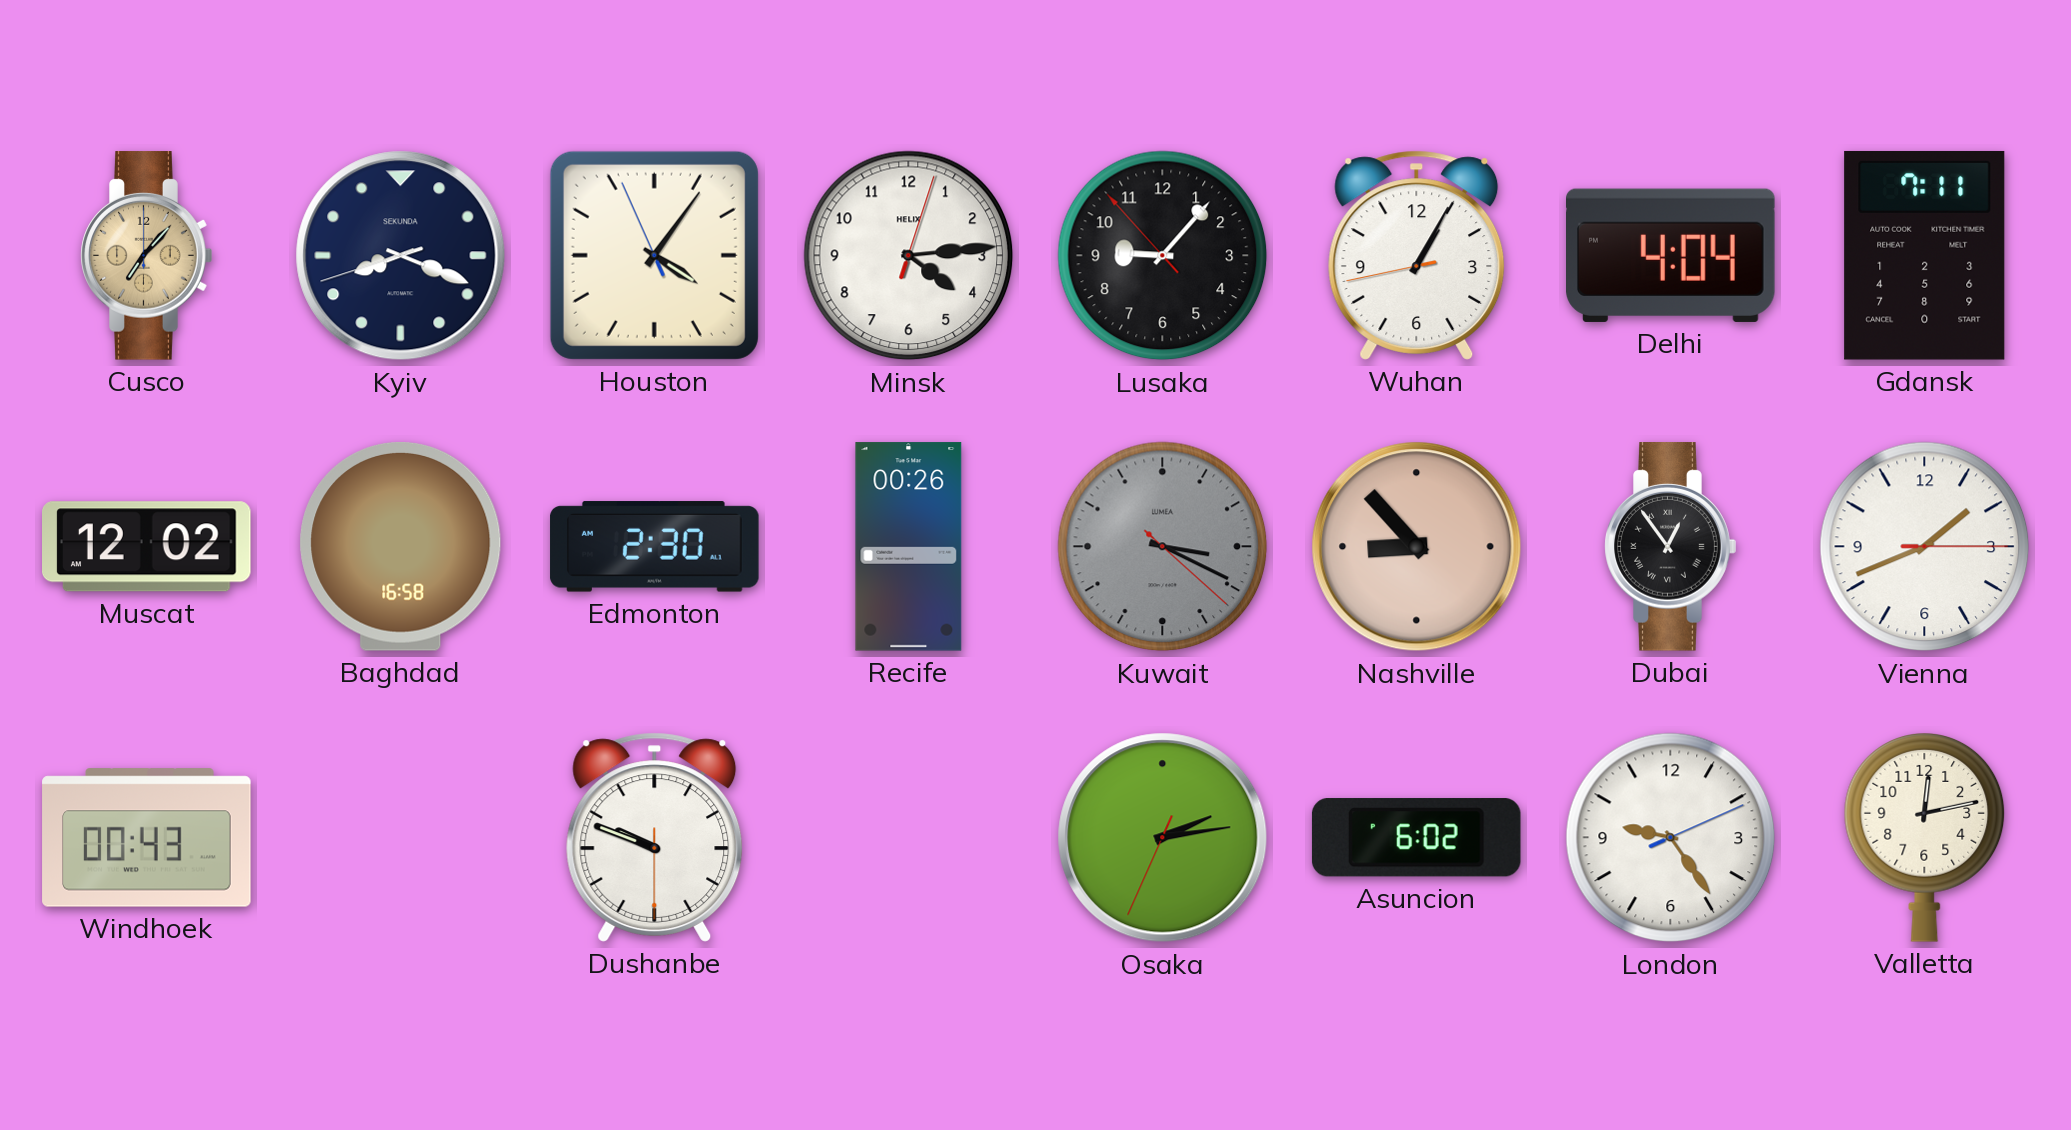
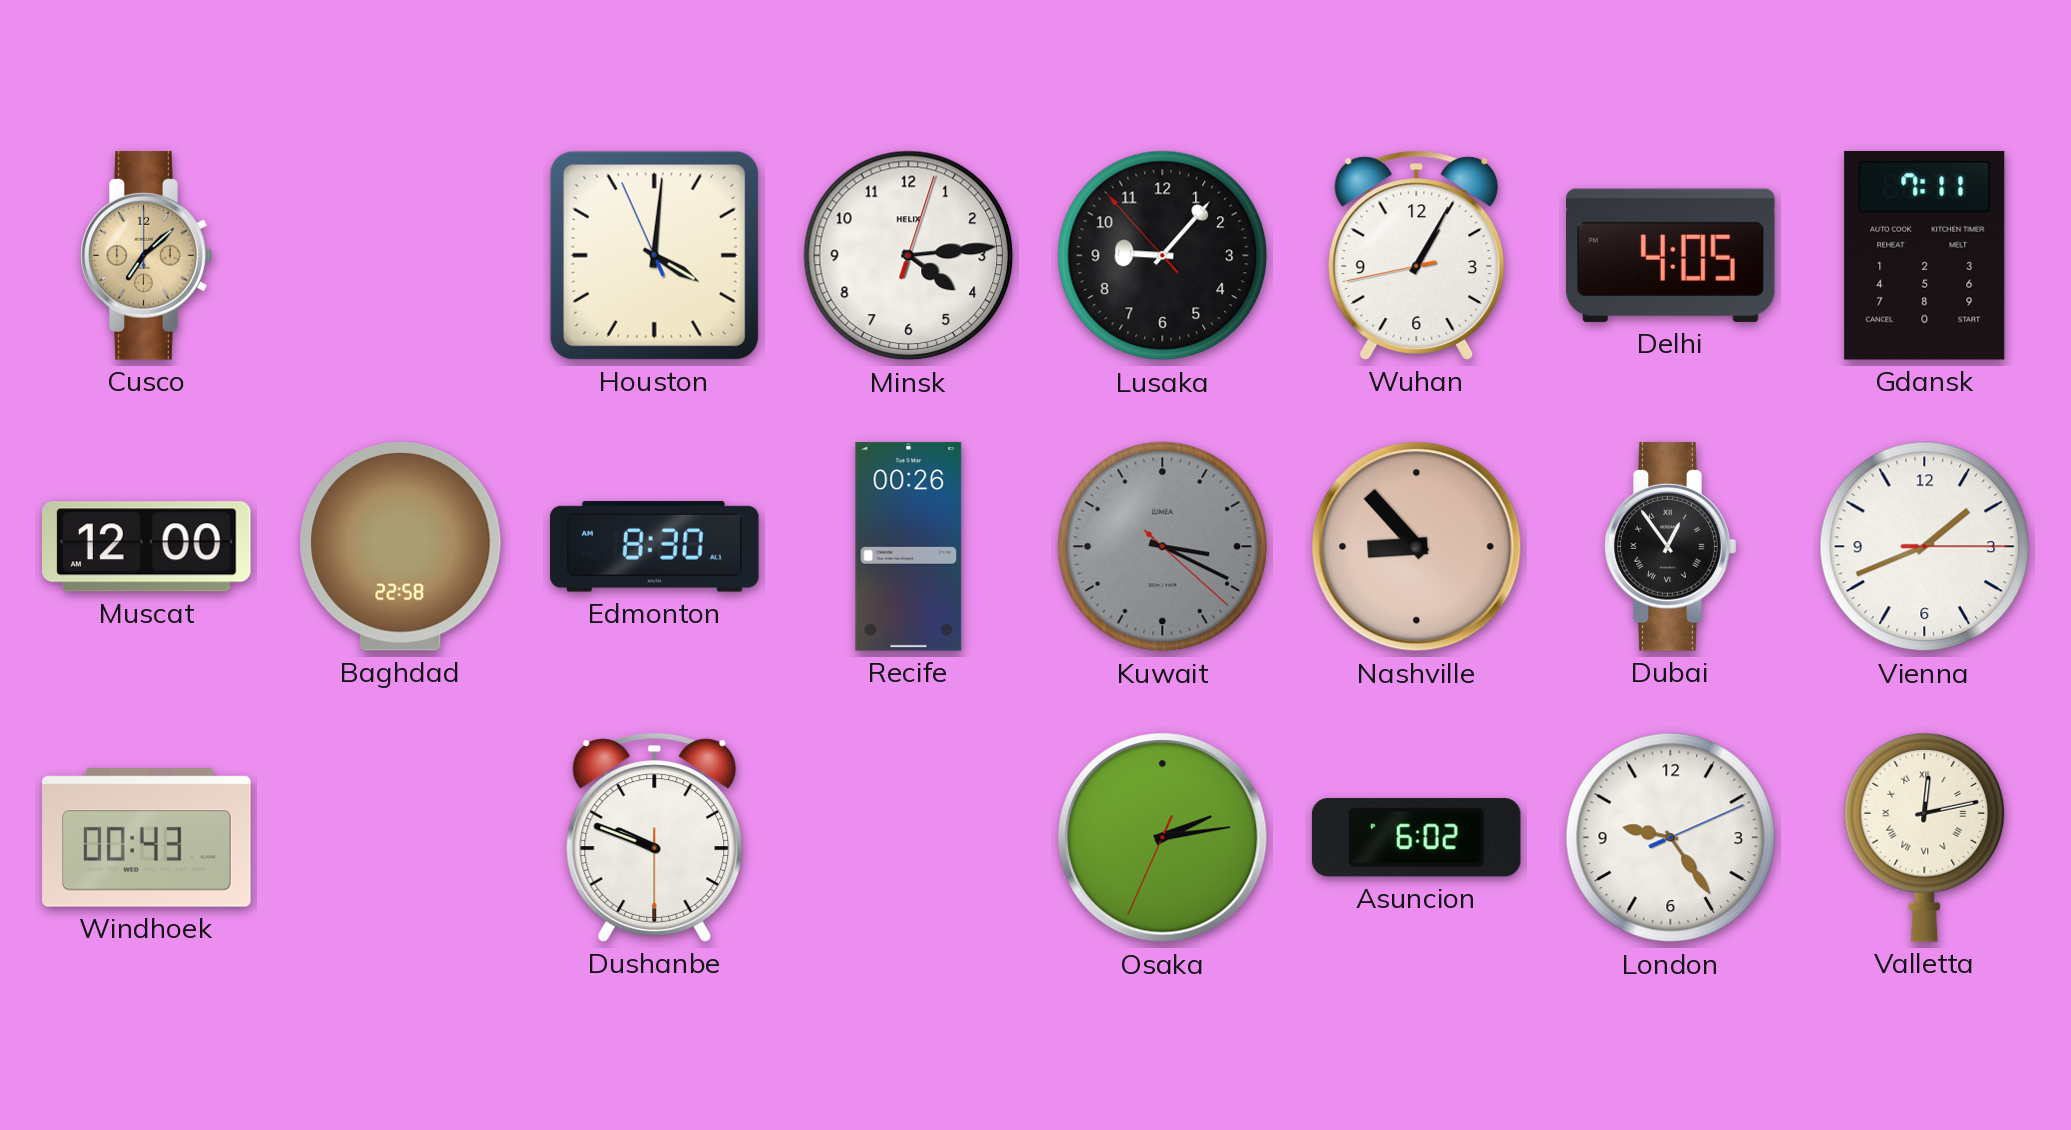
Cusco: 7:07 -> 7:08
Kyiv: 8:18 -> none
Houston: 4:05 -> 4:00
Delhi: 4:04 -> 4:05
Muscat: 12:02 -> 12:00
Baghdad: 16:58 -> 22:58
Edmonton: 2:30 -> 8:30
Valletta numerals: Arabic -> Roman
